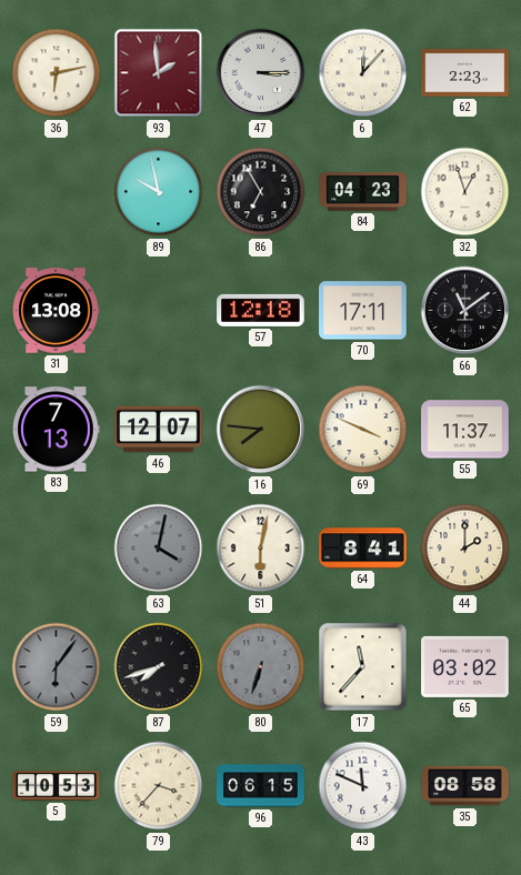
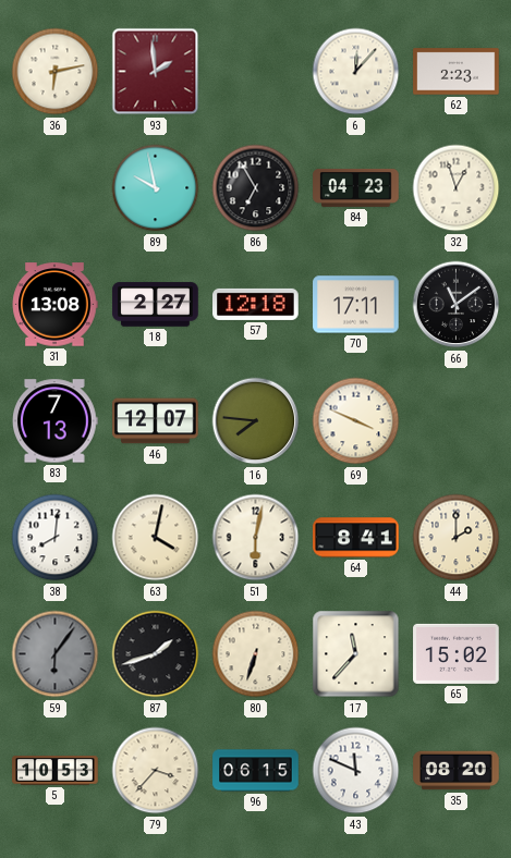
47: 3:15 -> none
18: none -> 2:27
55: 11:37 -> none
38: none -> 8:01
63 dial: grey -> cream
87: 7:42 -> 1:42
80 dial: grey -> cream
65: 03:02 -> 15:02
35: 08:58 -> 08:20
